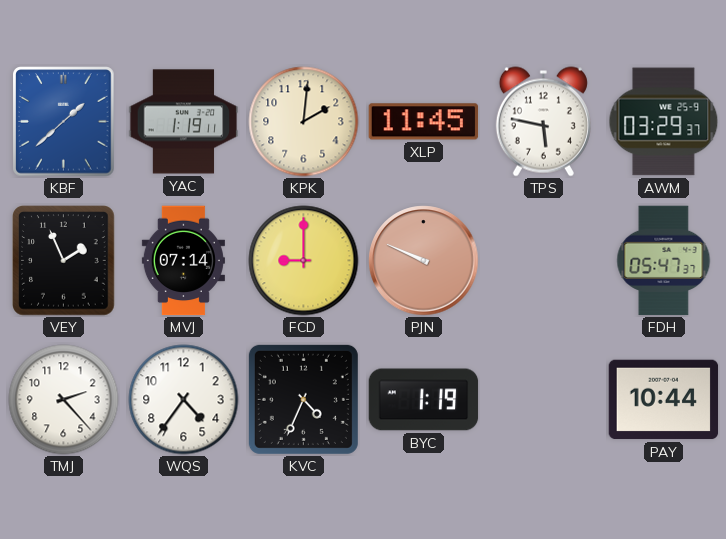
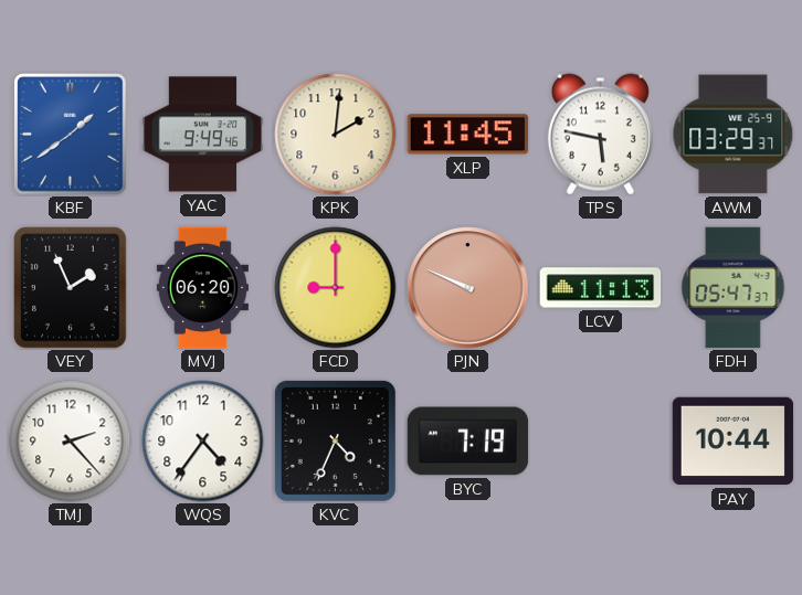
KBF: 1:38 -> 1:39
YAC: 1:19 -> 9:49
MVJ: 07:14 -> 06:20
LCV: none -> 11:13
BYC: 1:19 -> 7:19
